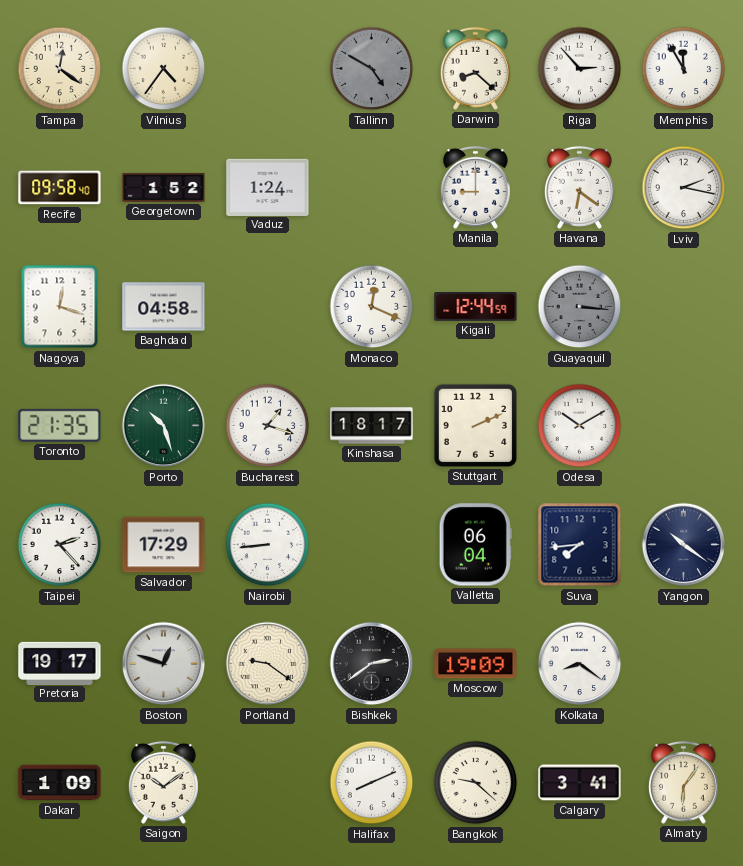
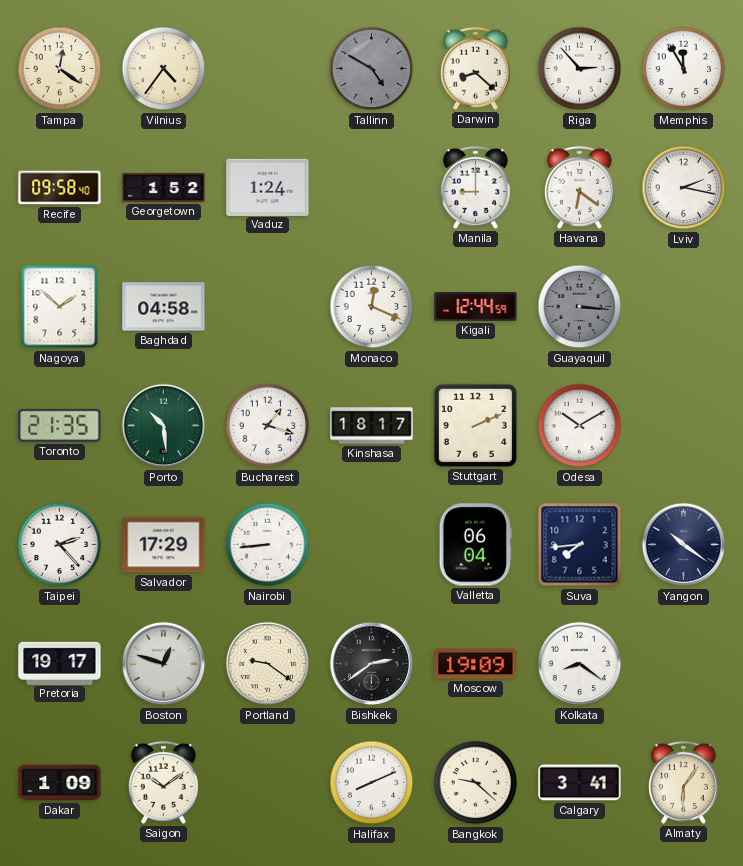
Nagoya: 12:18 -> 1:52
Porto: 10:27 -> 10:29
